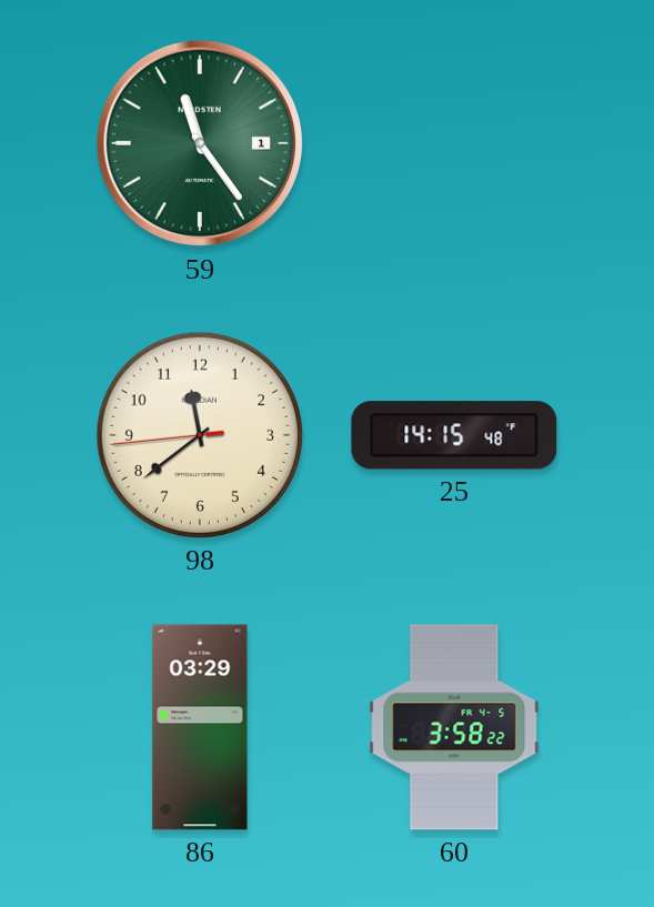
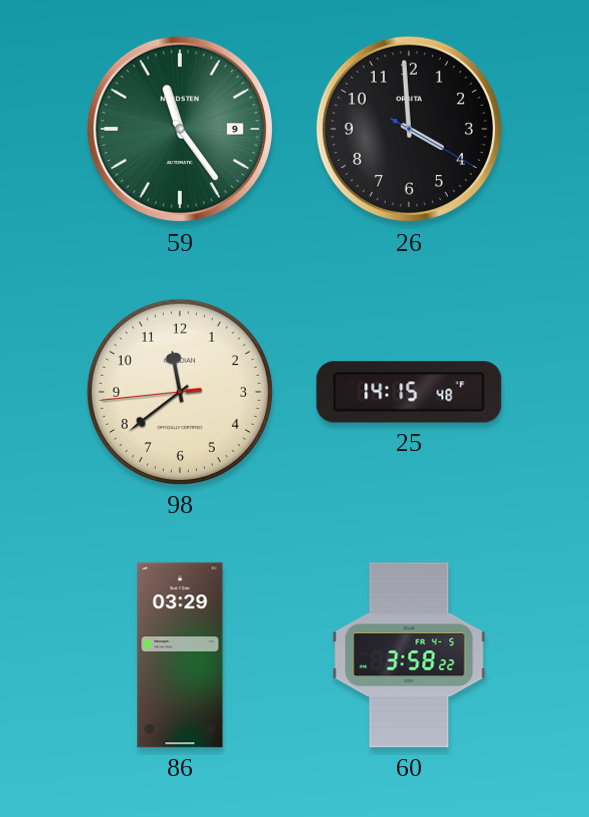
59 date: 1 -> 9
26: none -> 3:59
